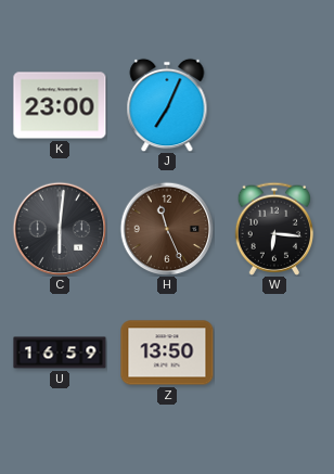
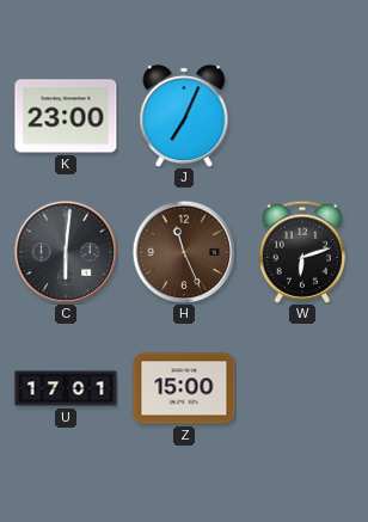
W: 6:16 -> 6:12
U: 16:59 -> 17:01
Z: 13:50 -> 15:00
